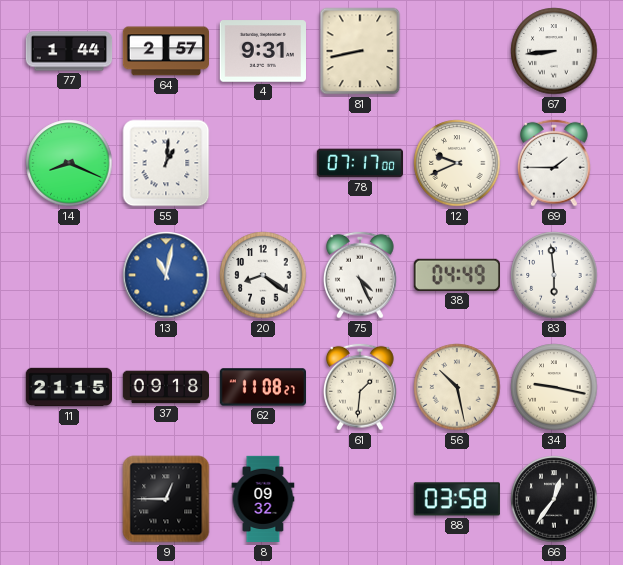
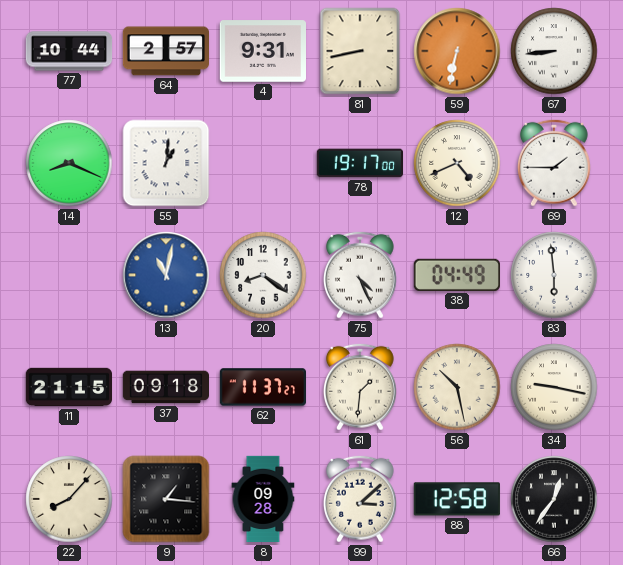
77: 1:44 -> 10:44
59: none -> 6:32
78: 07:17 -> 19:17
12: 9:41 -> 4:41
62: 11:08 -> 11:37
22: none -> 8:07
9: 12:45 -> 1:16
8: 09:32 -> 09:28
99: none -> 3:08
88: 03:58 -> 12:58
